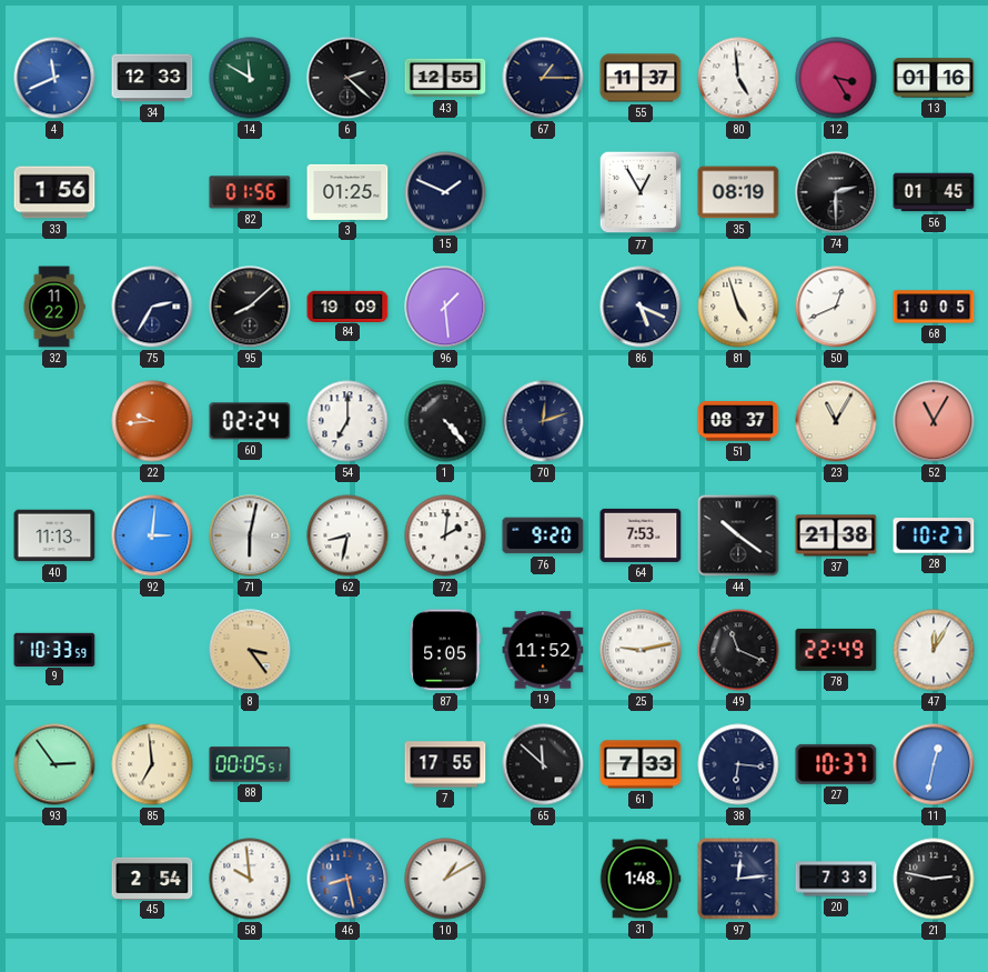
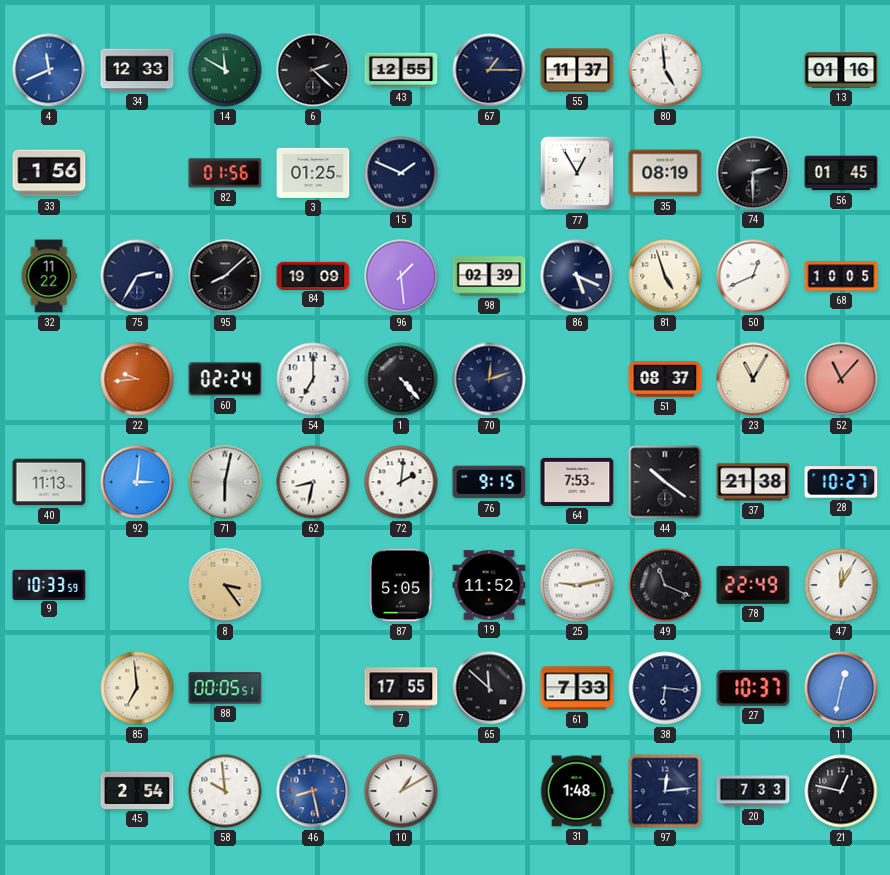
12: 3:25 -> none
98: none -> 02:39
52: 11:05 -> 11:07
76: 9:20 -> 9:15
93: 2:54 -> none
21: 2:47 -> 12:47
